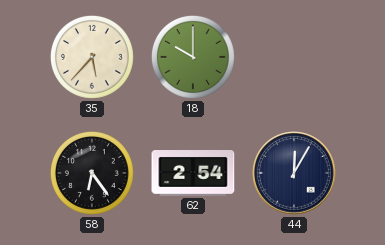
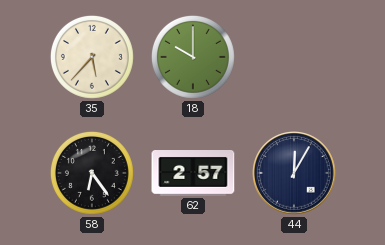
62: 2:54 -> 2:57
